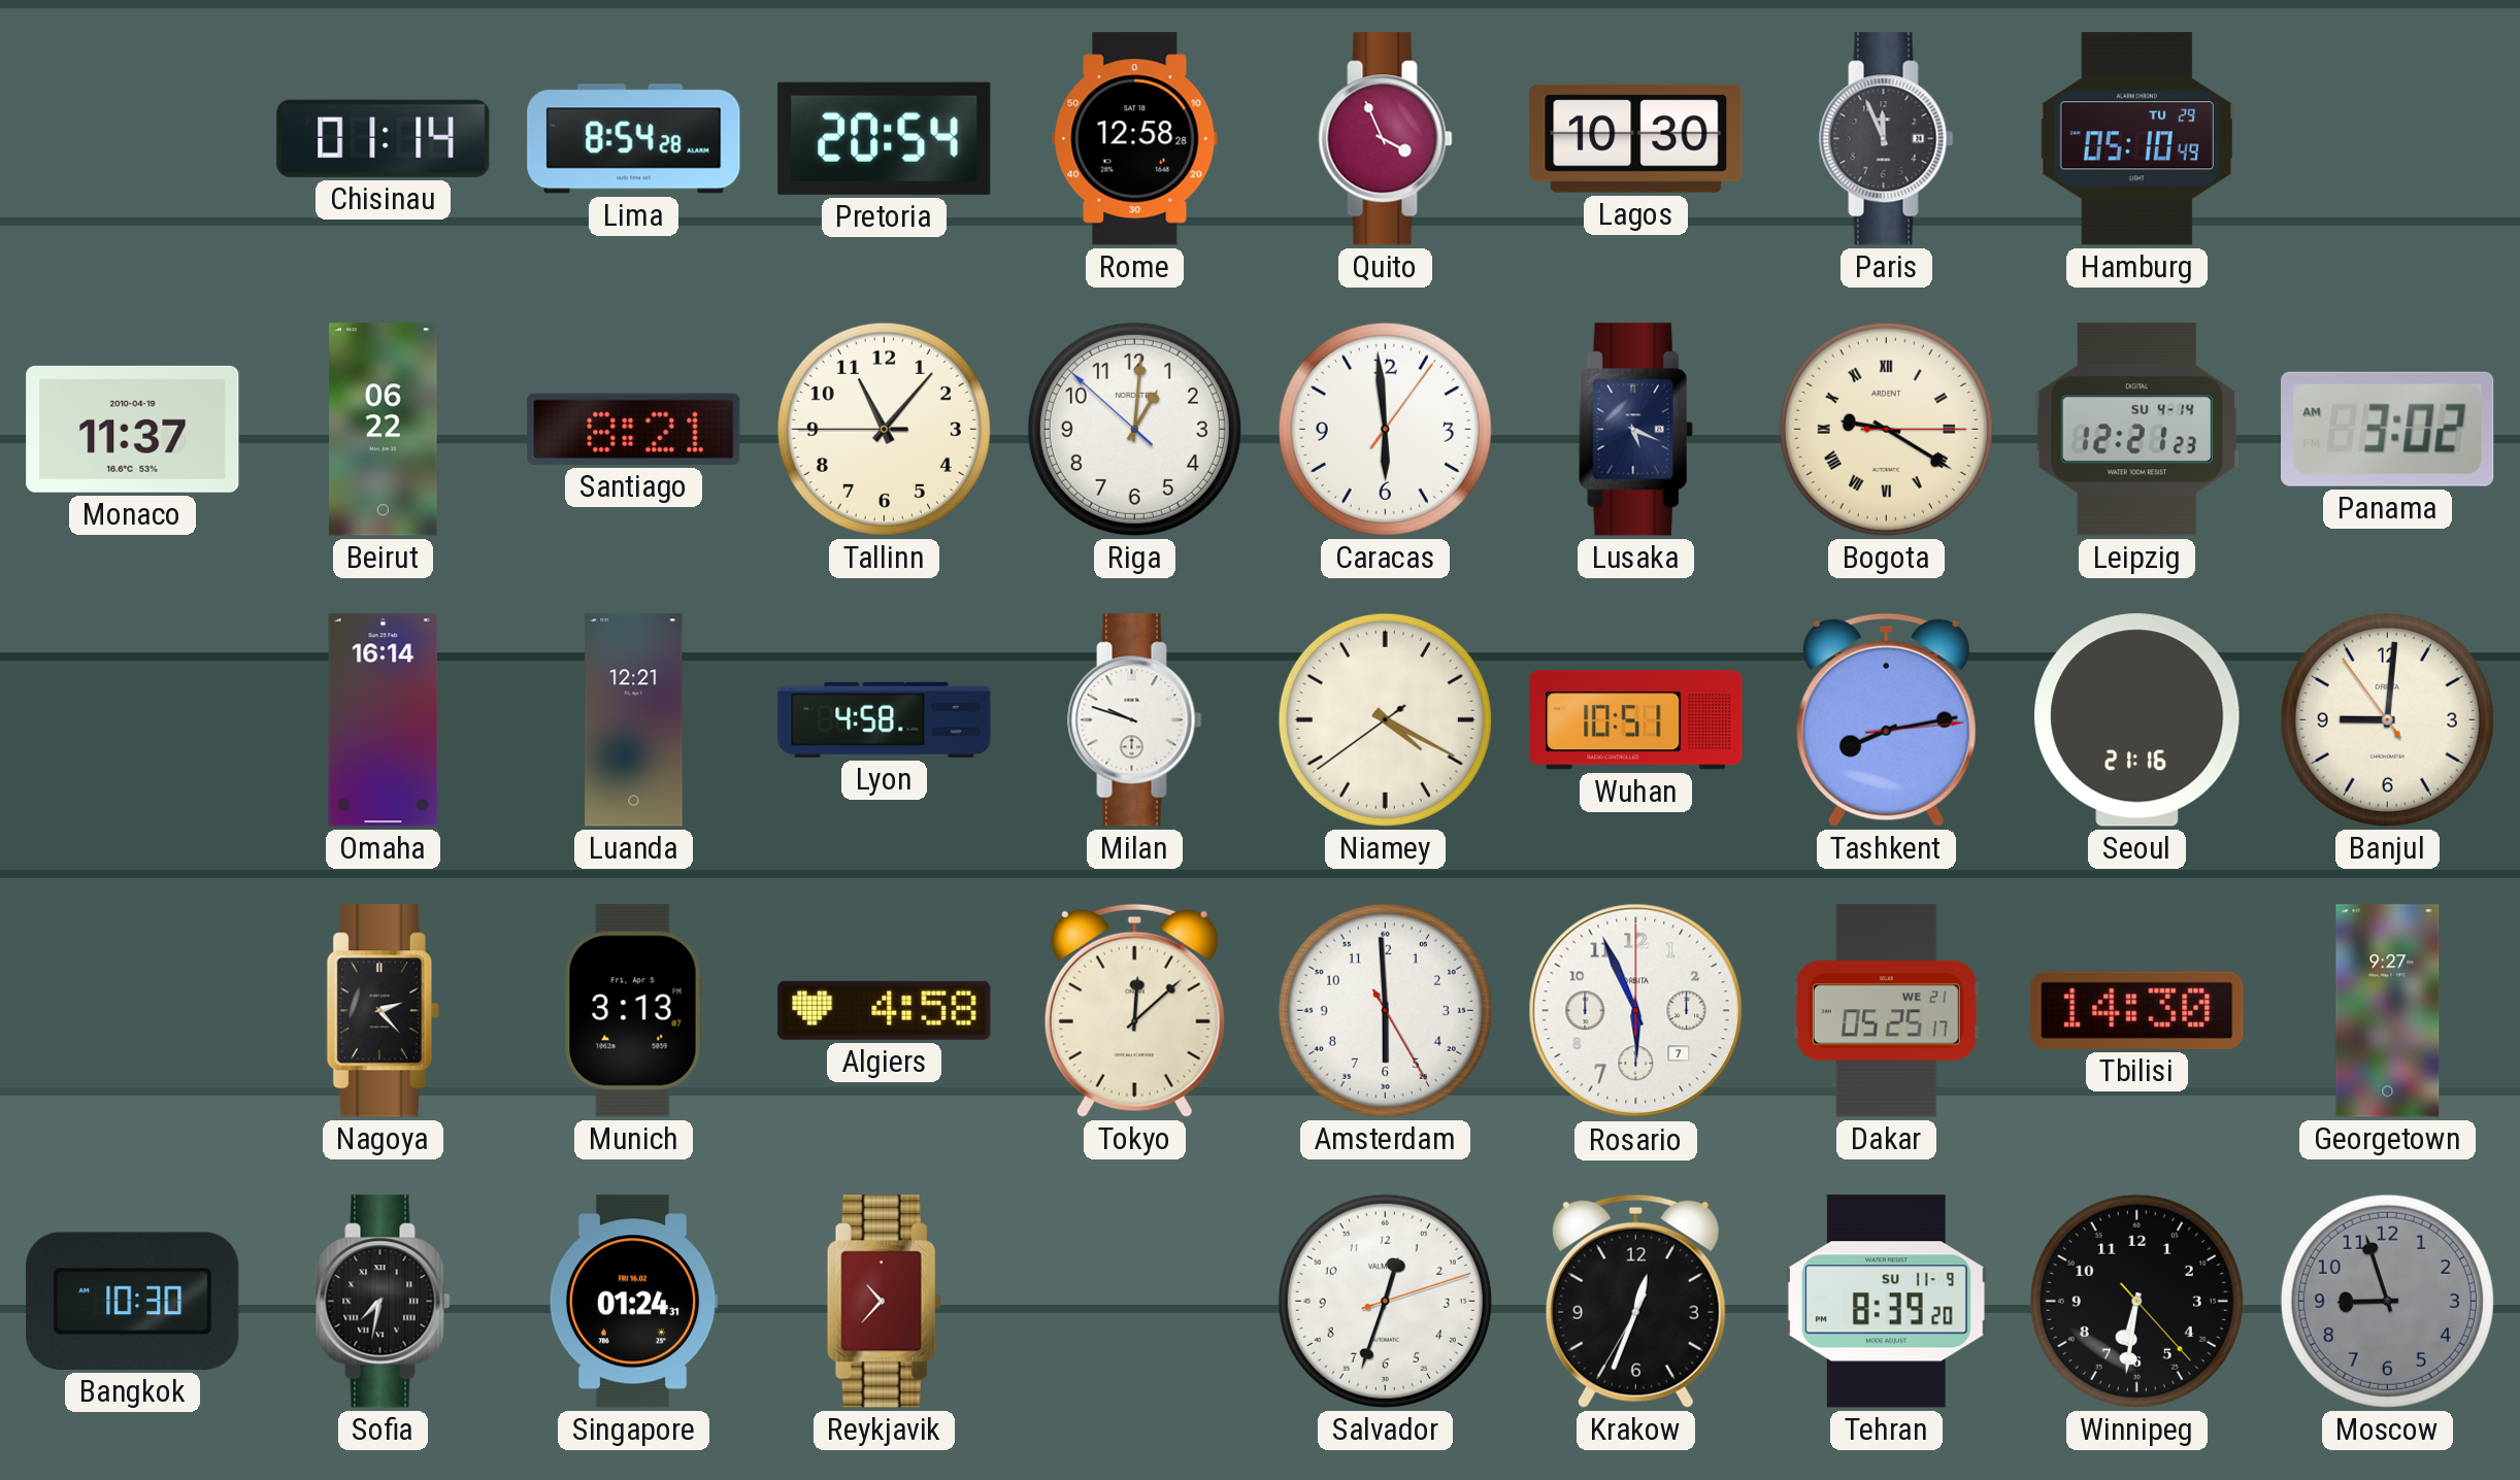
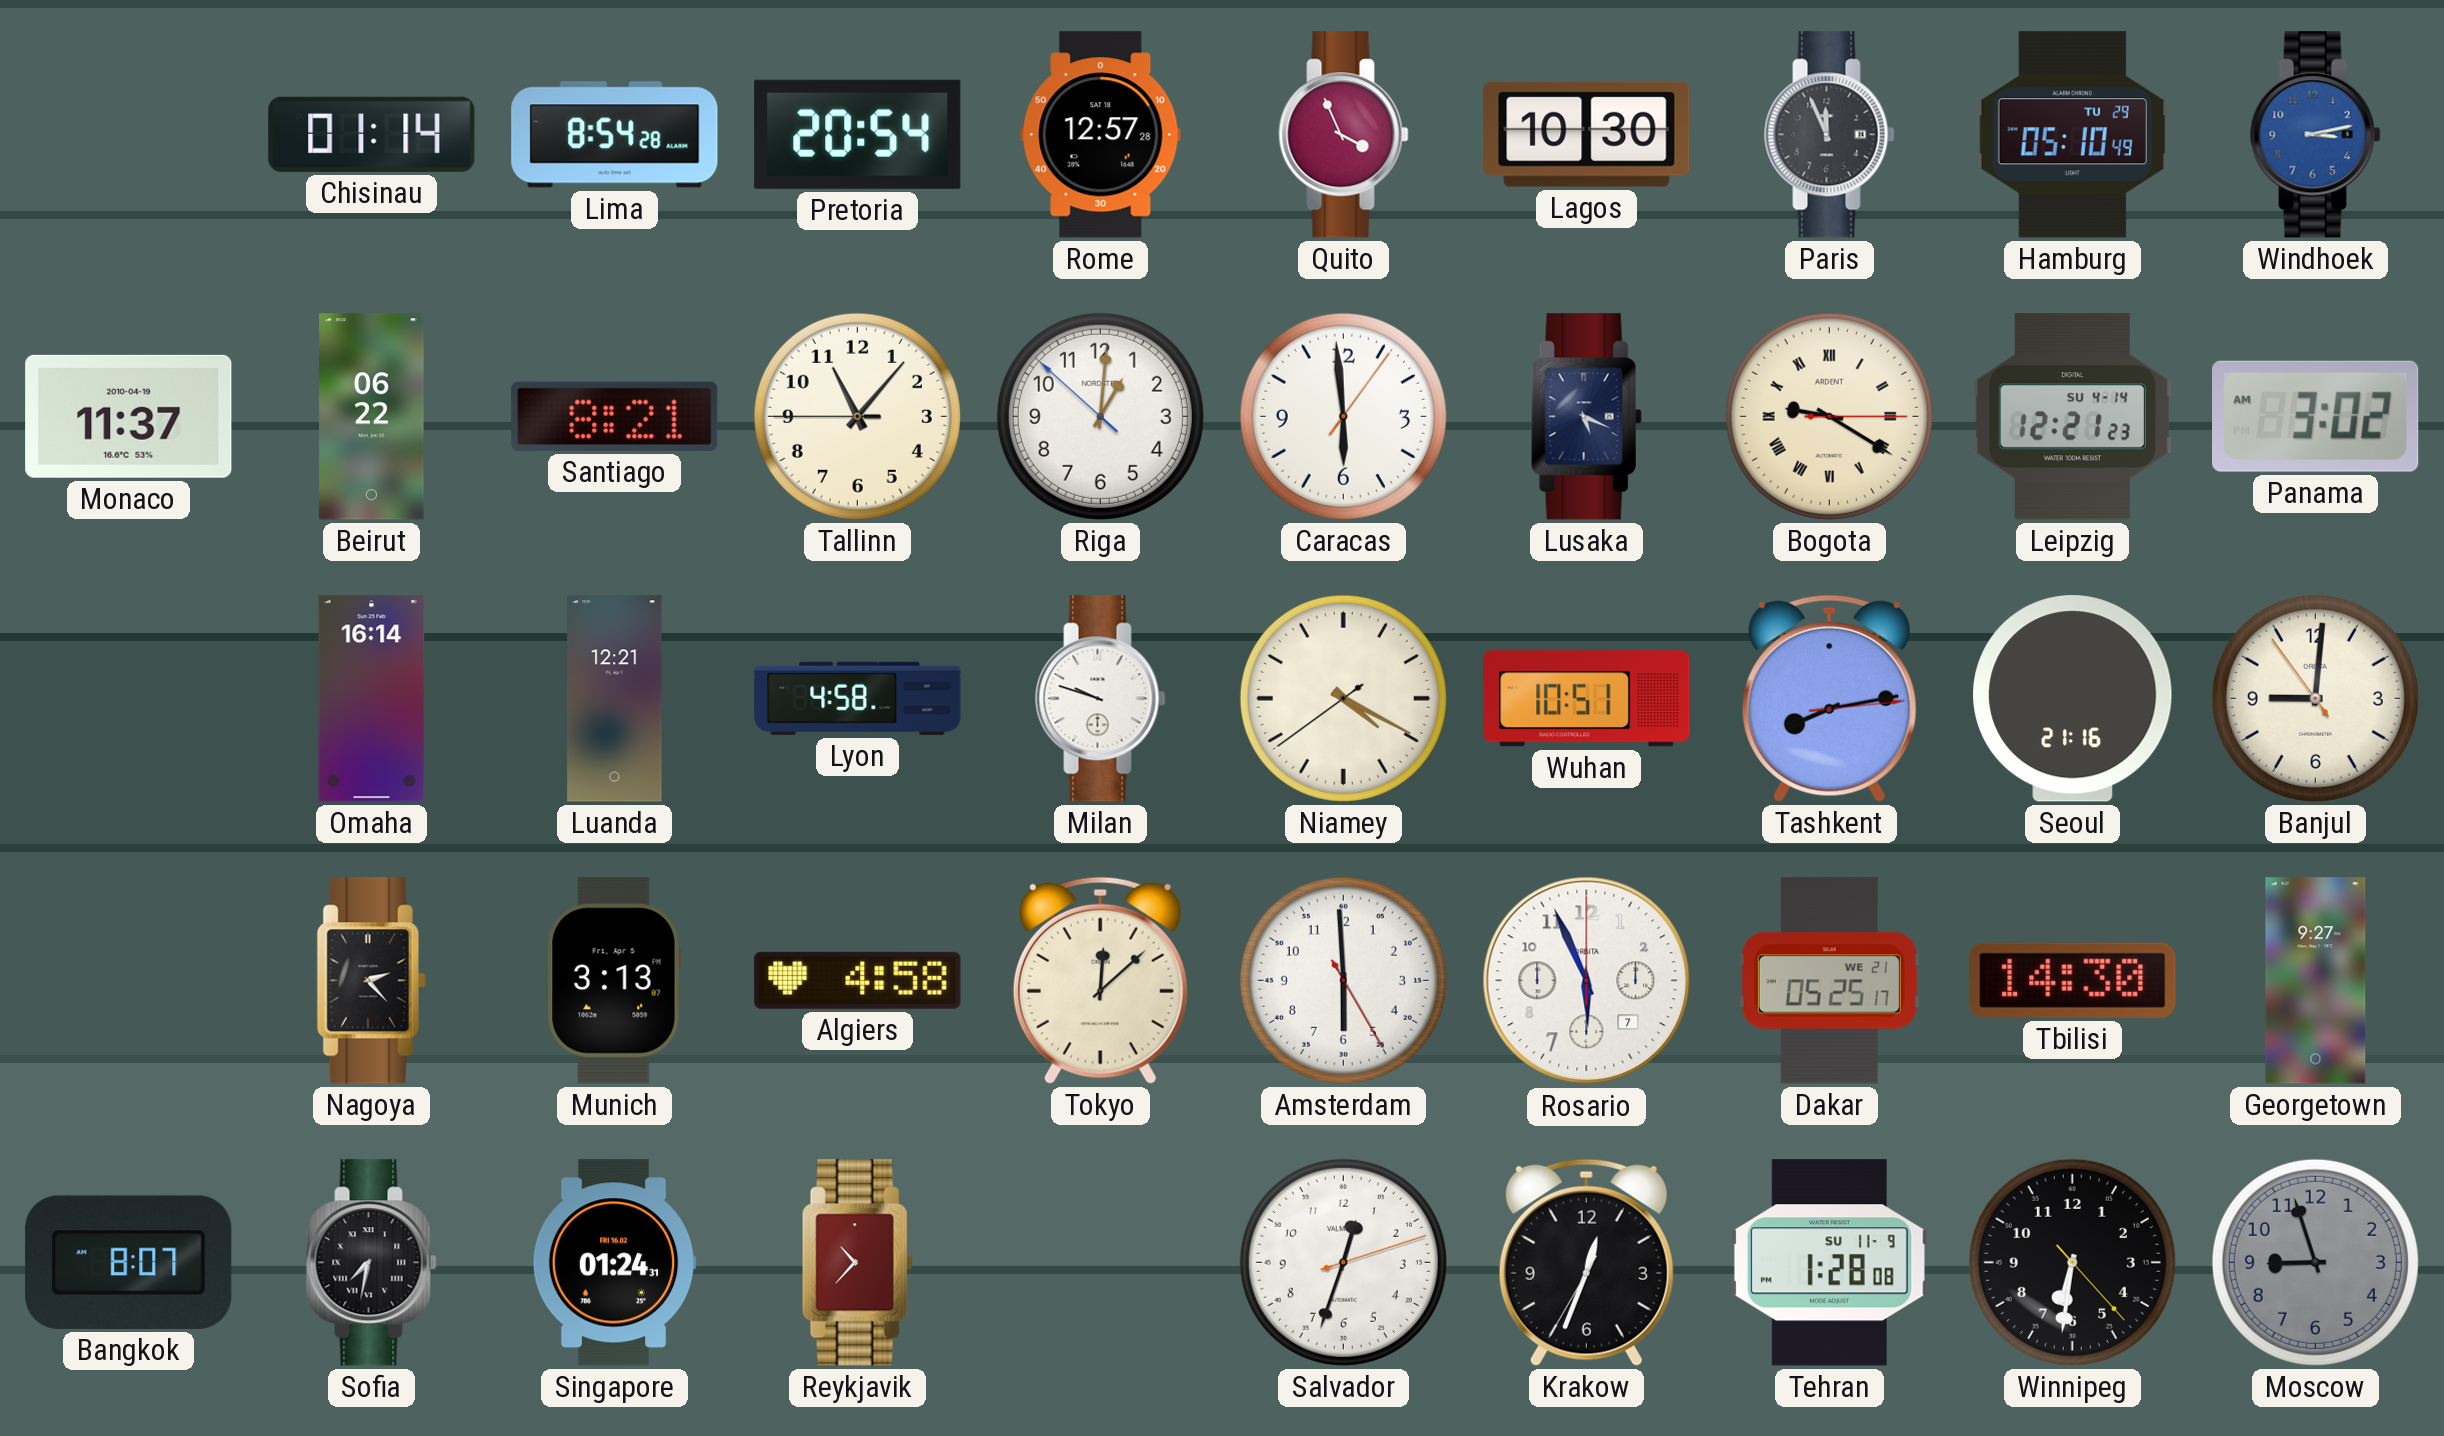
Rome: 12:58 -> 12:57
Windhoek: none -> 3:13
Bangkok: 10:30 -> 8:07
Tehran: 8:39 -> 1:28
